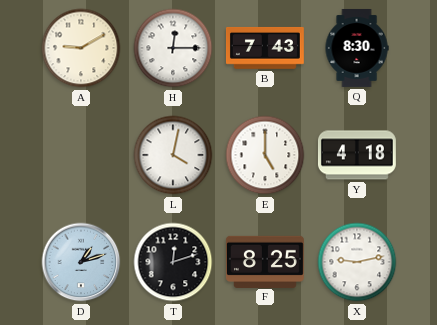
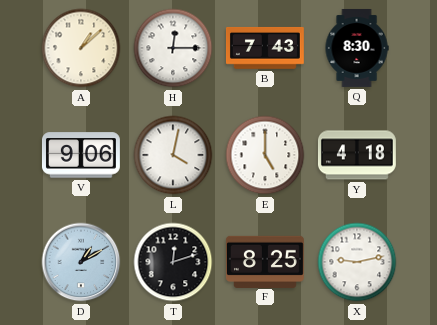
A: 9:10 -> 1:08
V: none -> 9:06
D: 1:12 -> 1:10
